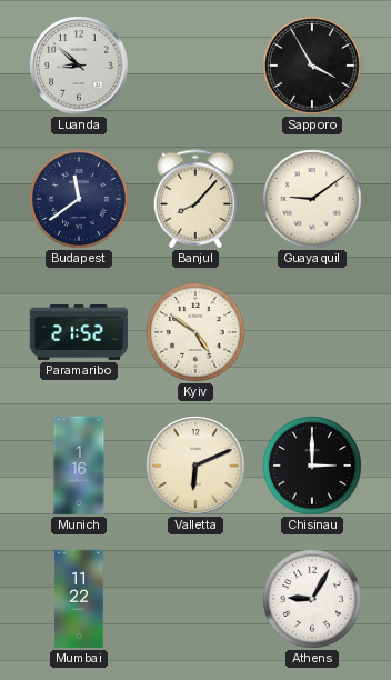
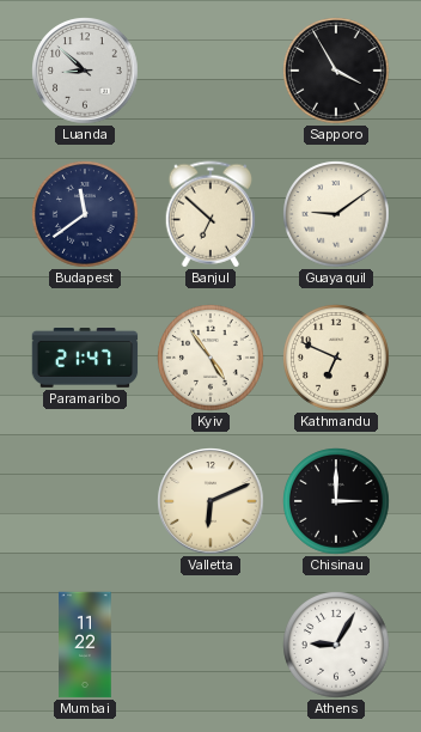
Banjul: 8:07 -> 6:52
Paramaribo: 21:52 -> 21:47
Kyiv: 4:51 -> 4:54
Kathmandu: none -> 6:49
Munich: 1:16 -> none
